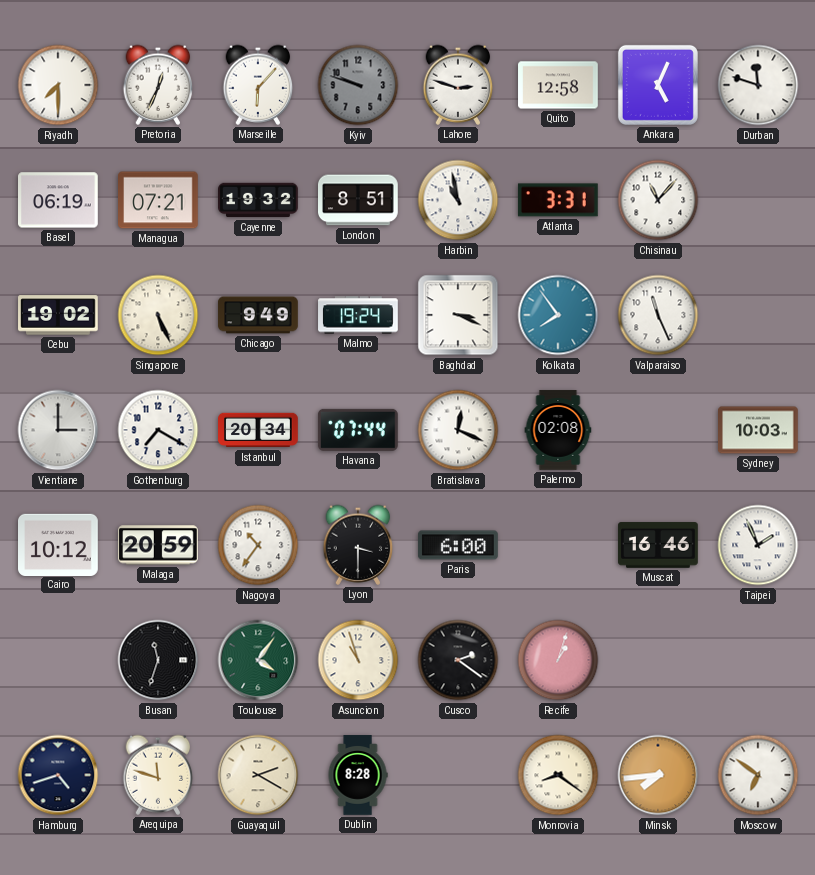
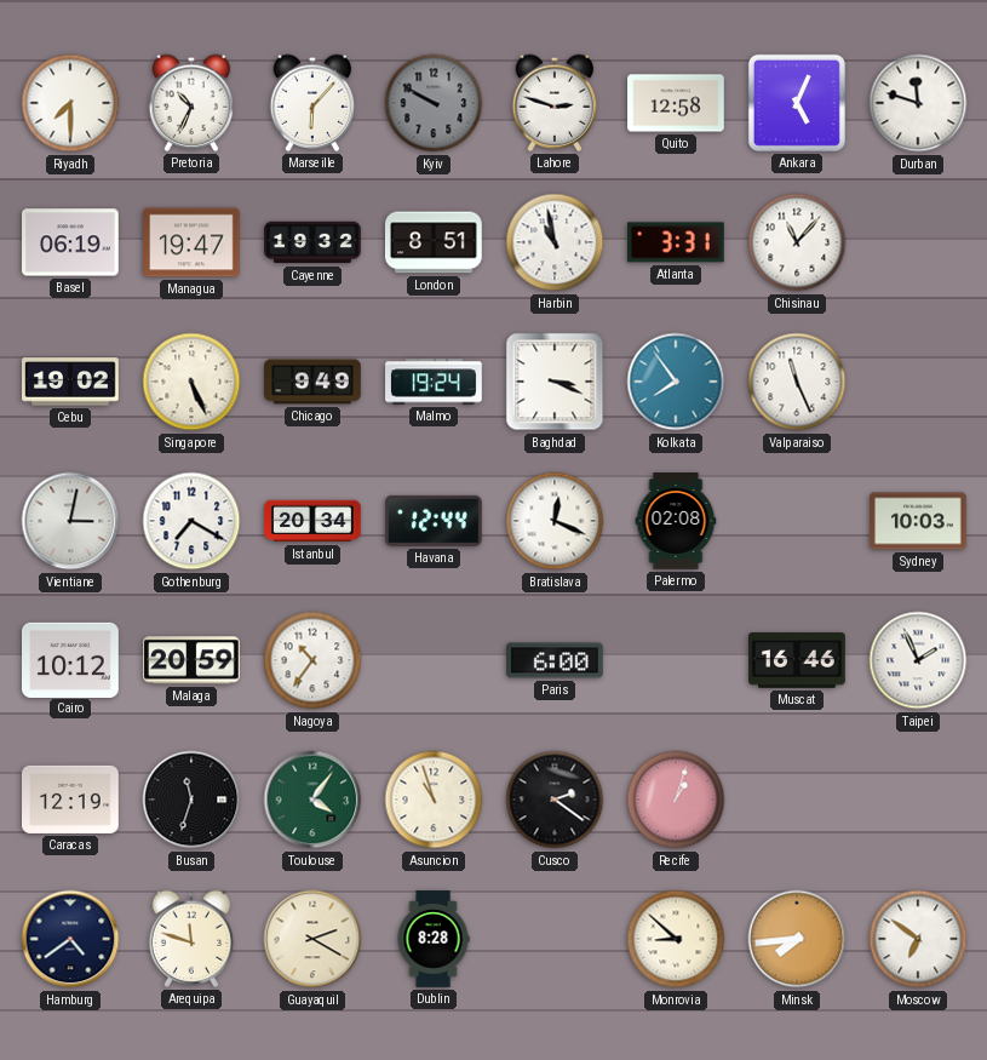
Pretoria: 12:34 -> 10:34
Kyiv: 9:48 -> 9:50
Managua: 07:21 -> 19:47
Vientiane: 3:00 -> 3:02
Havana: 07:44 -> 12:44
Lyon: 3:30 -> none
Caracas: none -> 12:19
Hamburg: 4:42 -> 4:39
Monrovia: 8:21 -> 8:52
